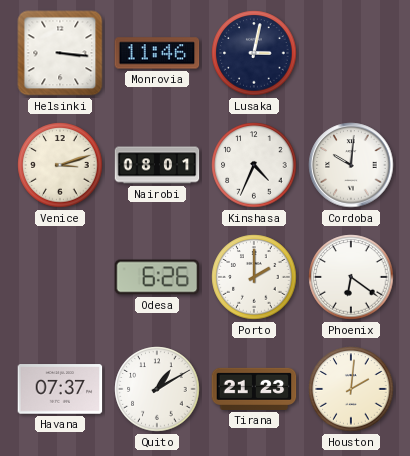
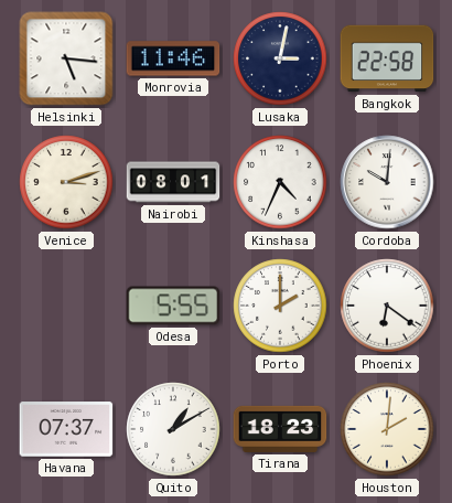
Helsinki: 3:16 -> 5:16
Bangkok: none -> 22:58
Odesa: 6:26 -> 5:55
Tirana: 21:23 -> 18:23
